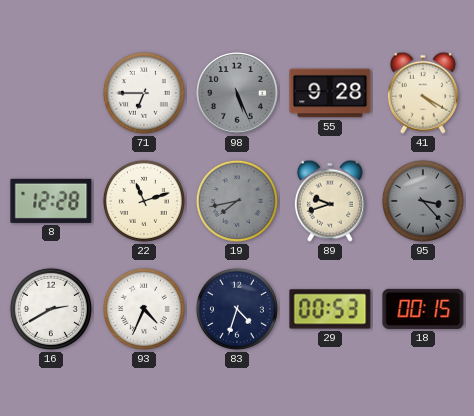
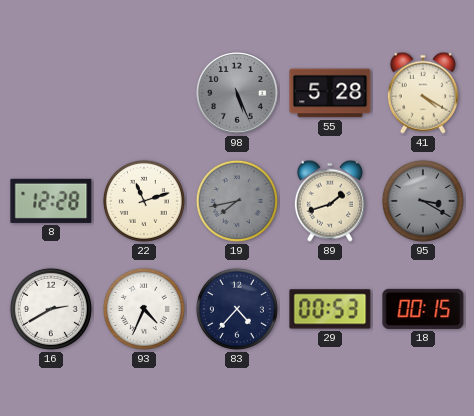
71: 6:45 -> none
55: 9:28 -> 5:28
89: 9:42 -> 1:42
95: 3:23 -> 3:20
83: 4:33 -> 4:37
